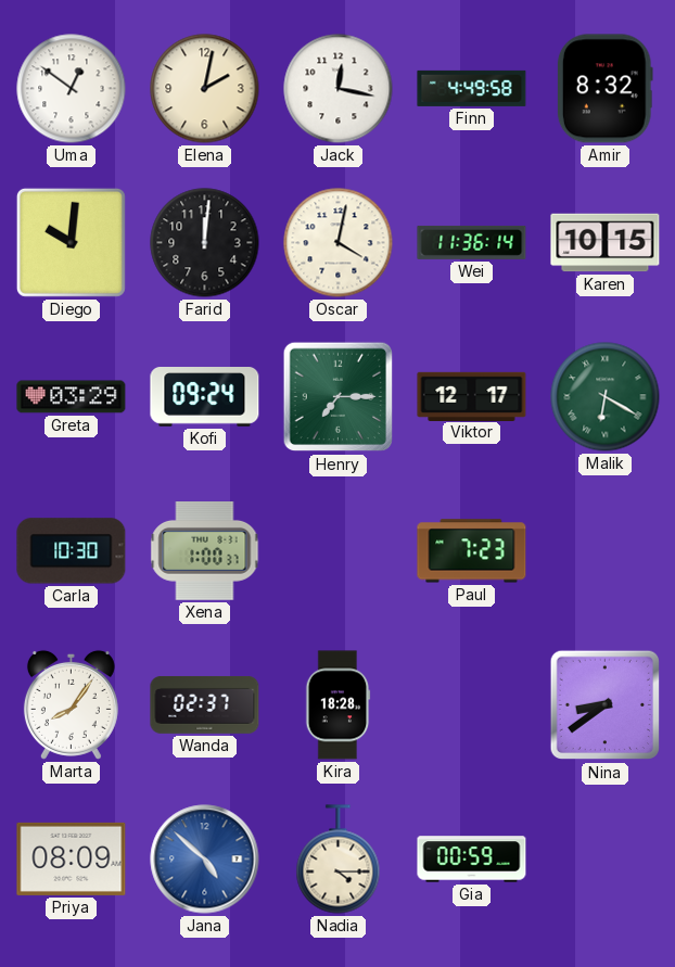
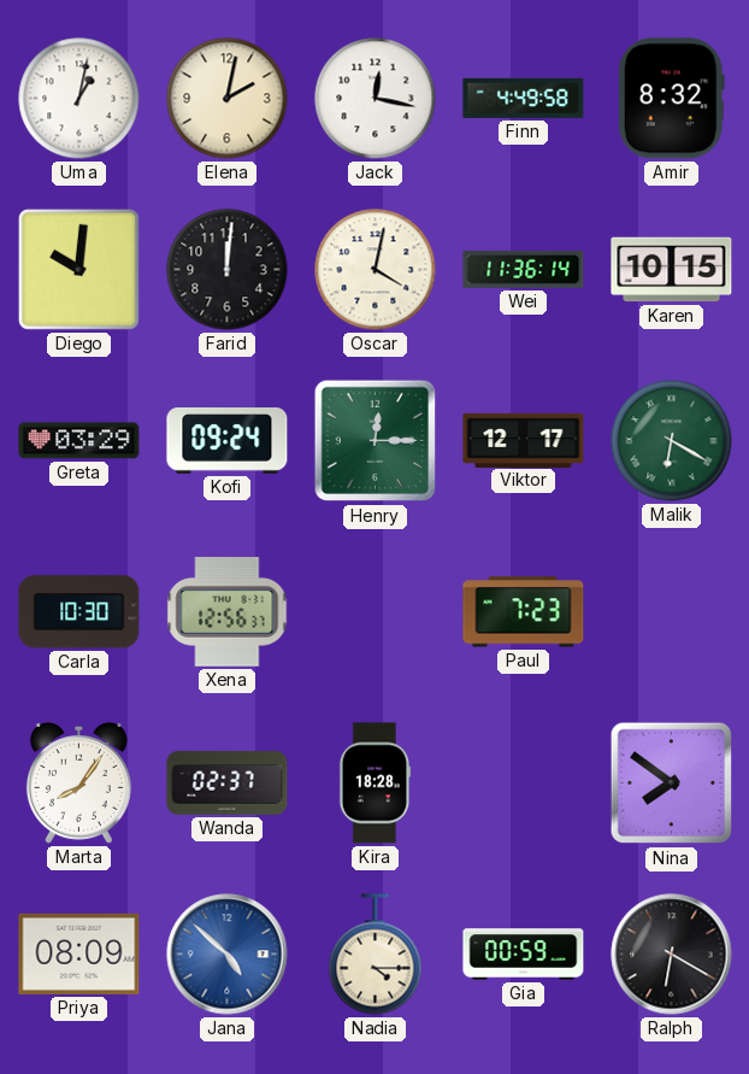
Uma: 12:51 -> 1:02
Henry: 7:15 -> 12:15
Xena: 1:00 -> 12:56
Nina: 8:39 -> 7:51
Ralph: none -> 6:20
